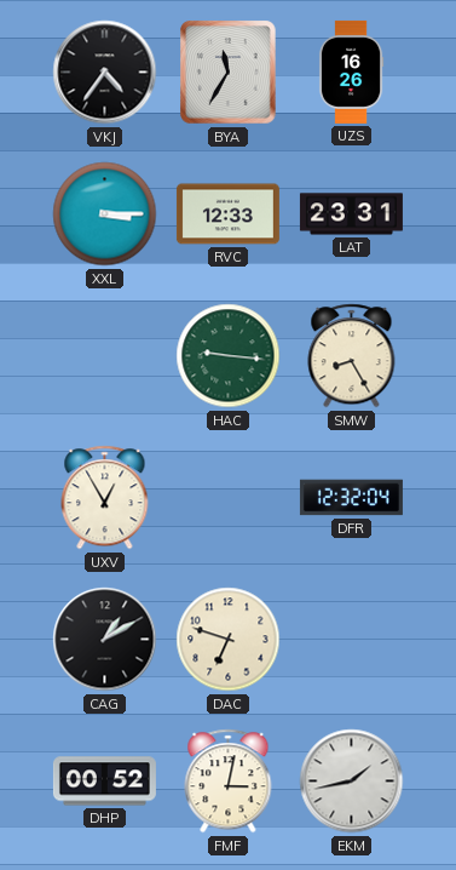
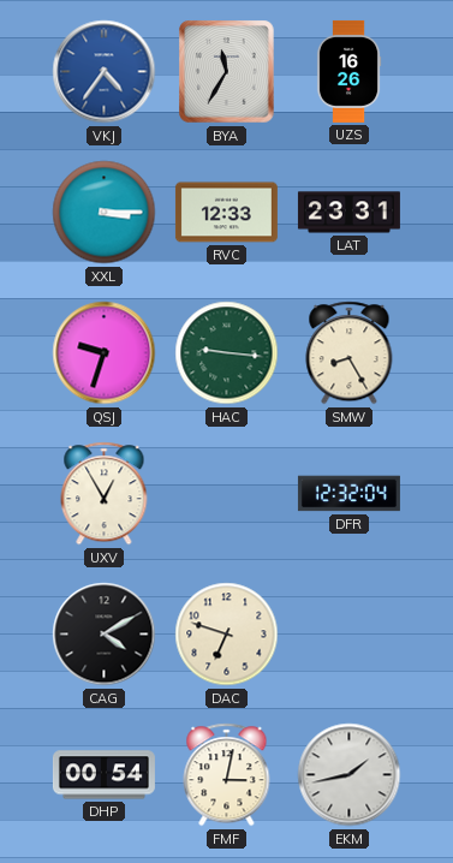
VKJ dial: black -> blue
QSJ: none -> 9:33
CAG: 1:10 -> 4:10
DHP: 00:52 -> 00:54
